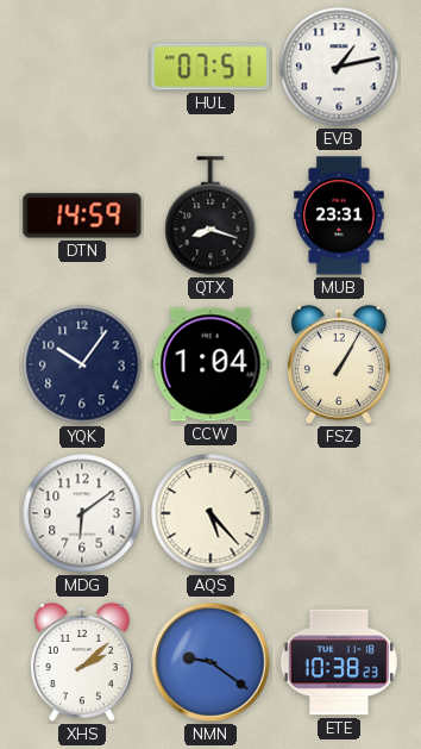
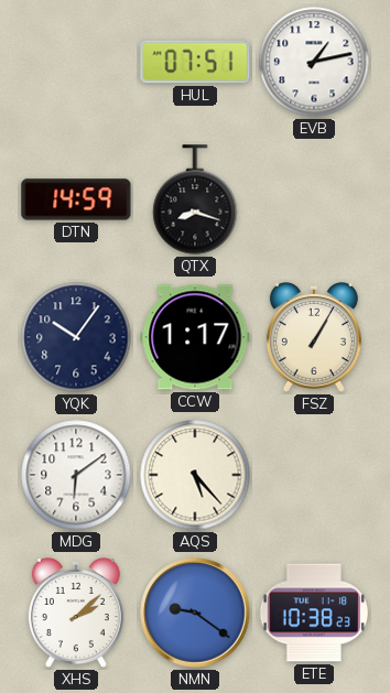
MUB: 23:31 -> none
CCW: 1:04 -> 1:17
